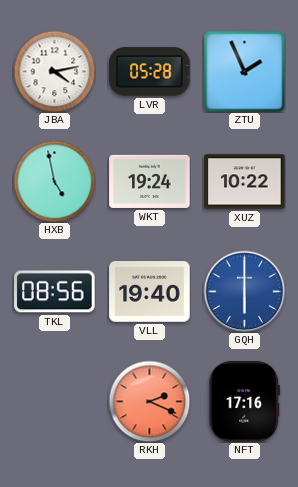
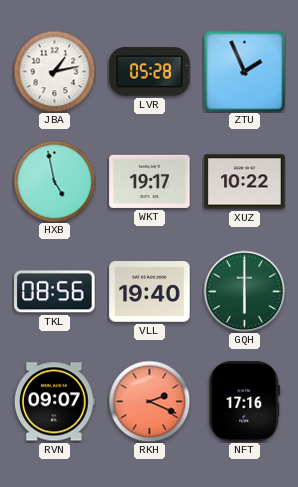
JBA: 4:13 -> 1:13
WKT: 19:24 -> 19:17
GQH dial: blue -> green
RVN: none -> 09:07
